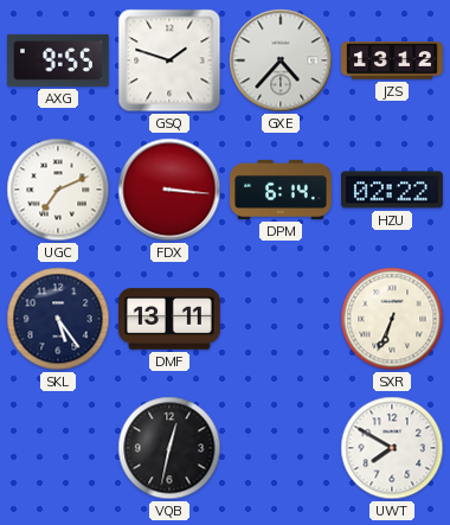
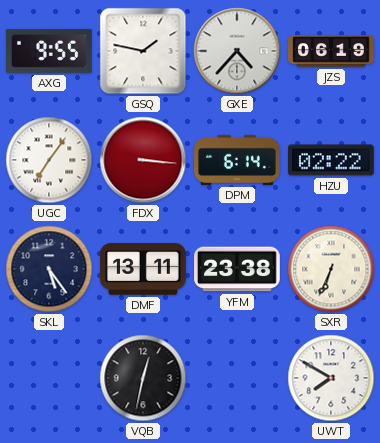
GSQ: 1:48 -> 1:47
JZS: 13:12 -> 06:19
UGC: 7:11 -> 7:06
YFM: none -> 23:38
